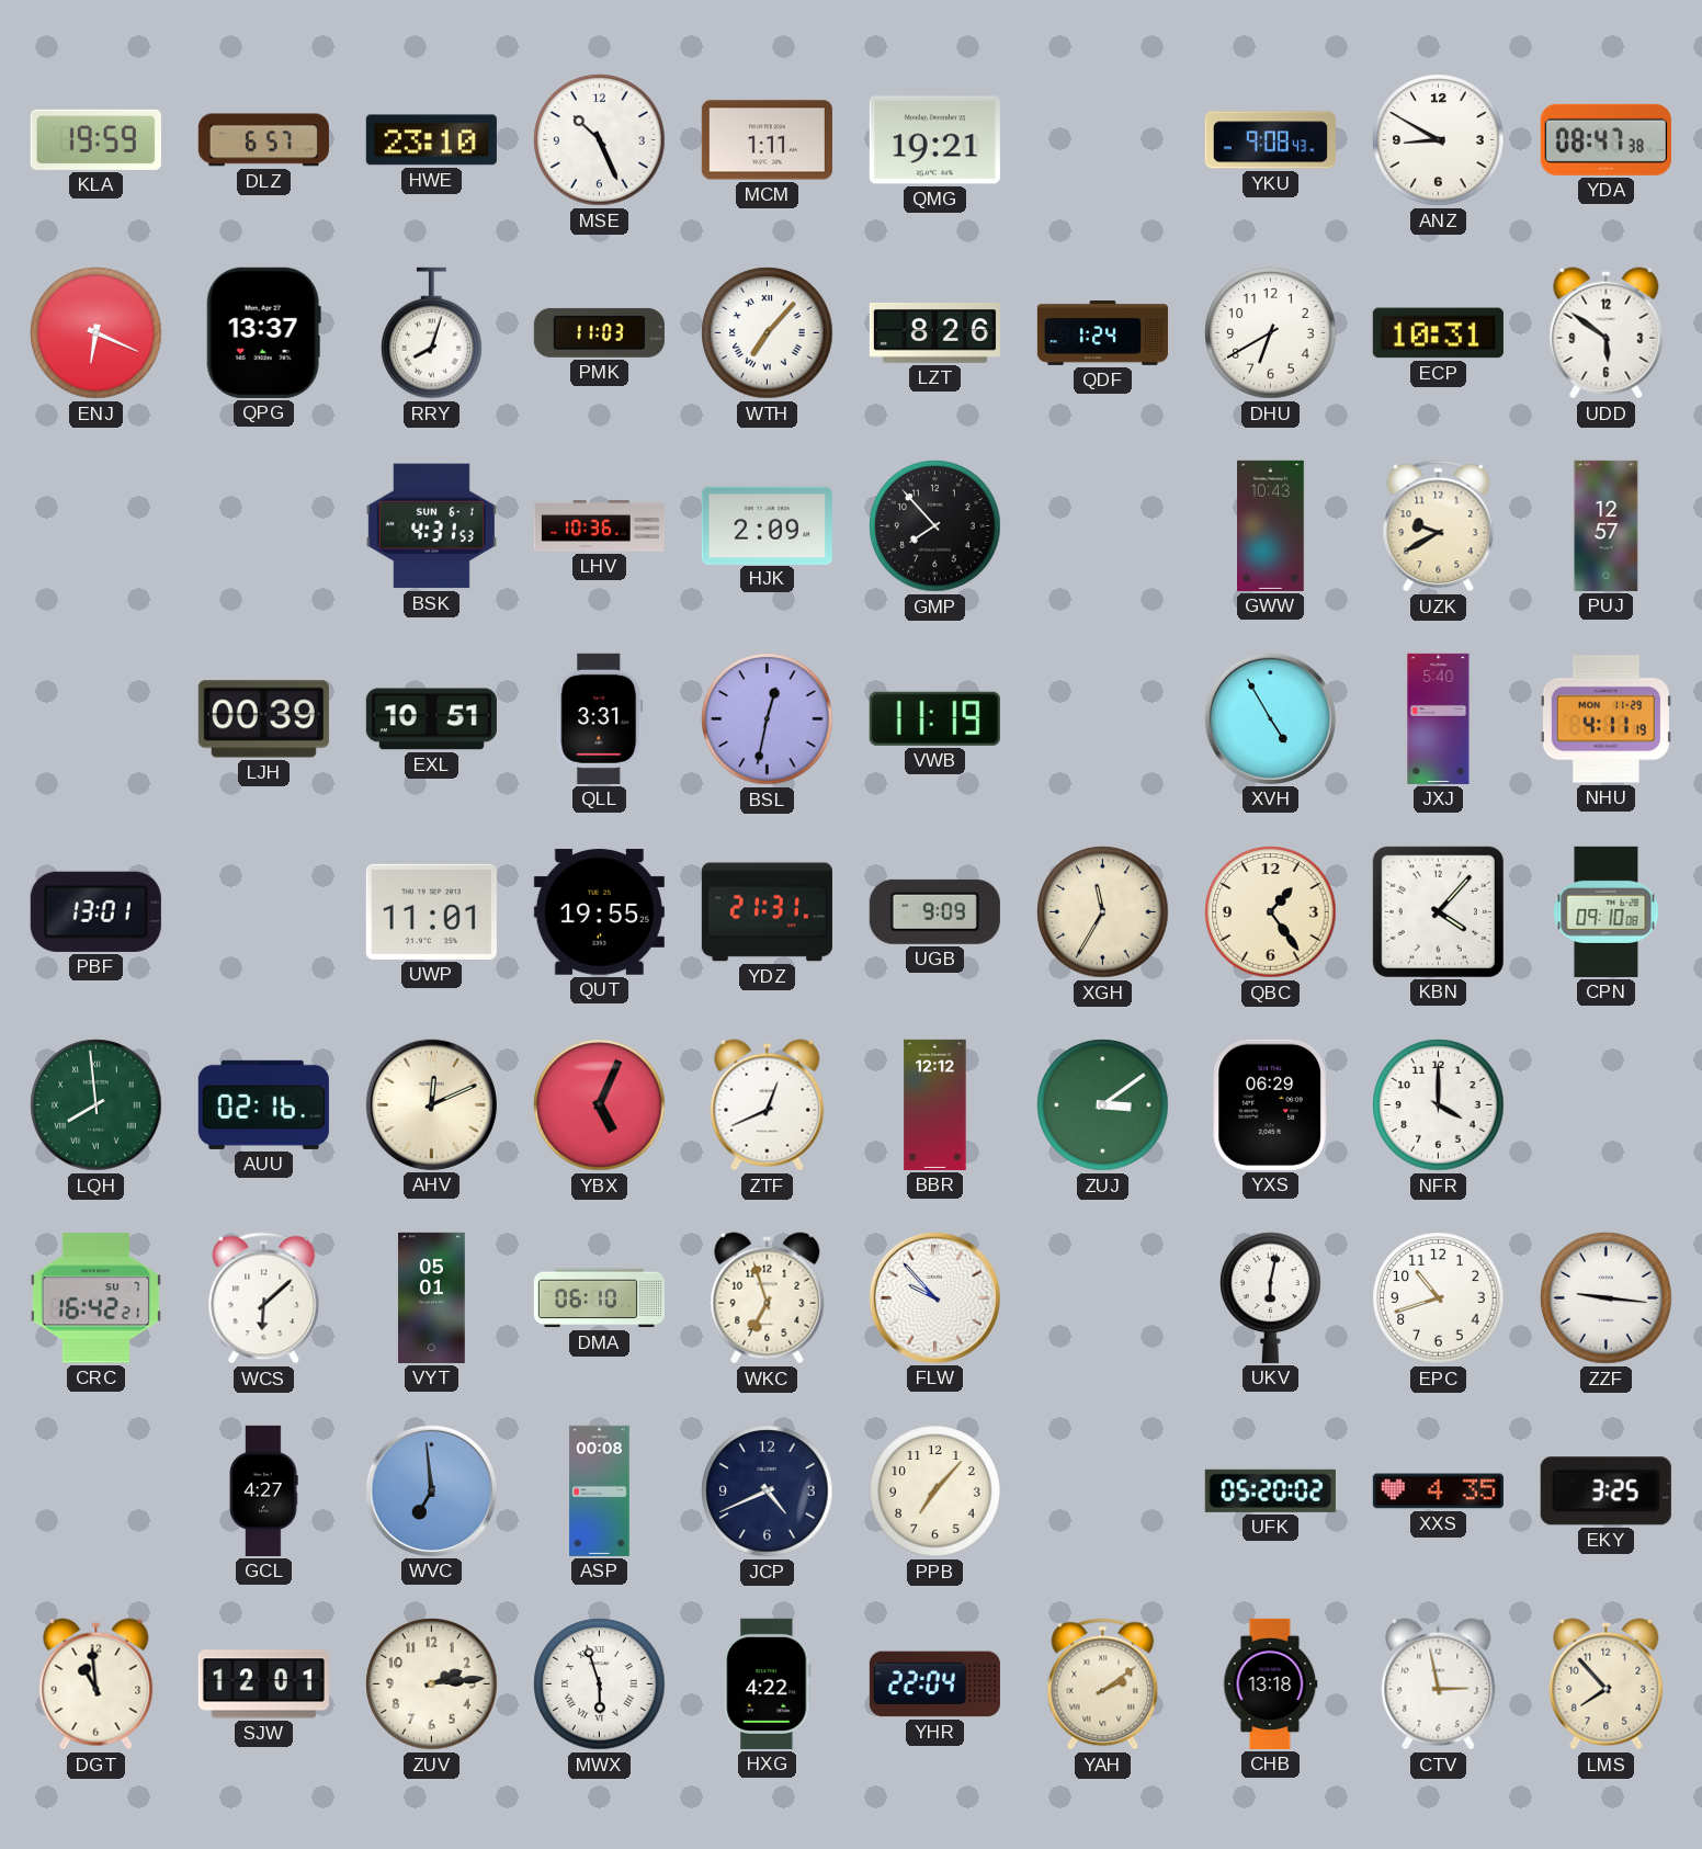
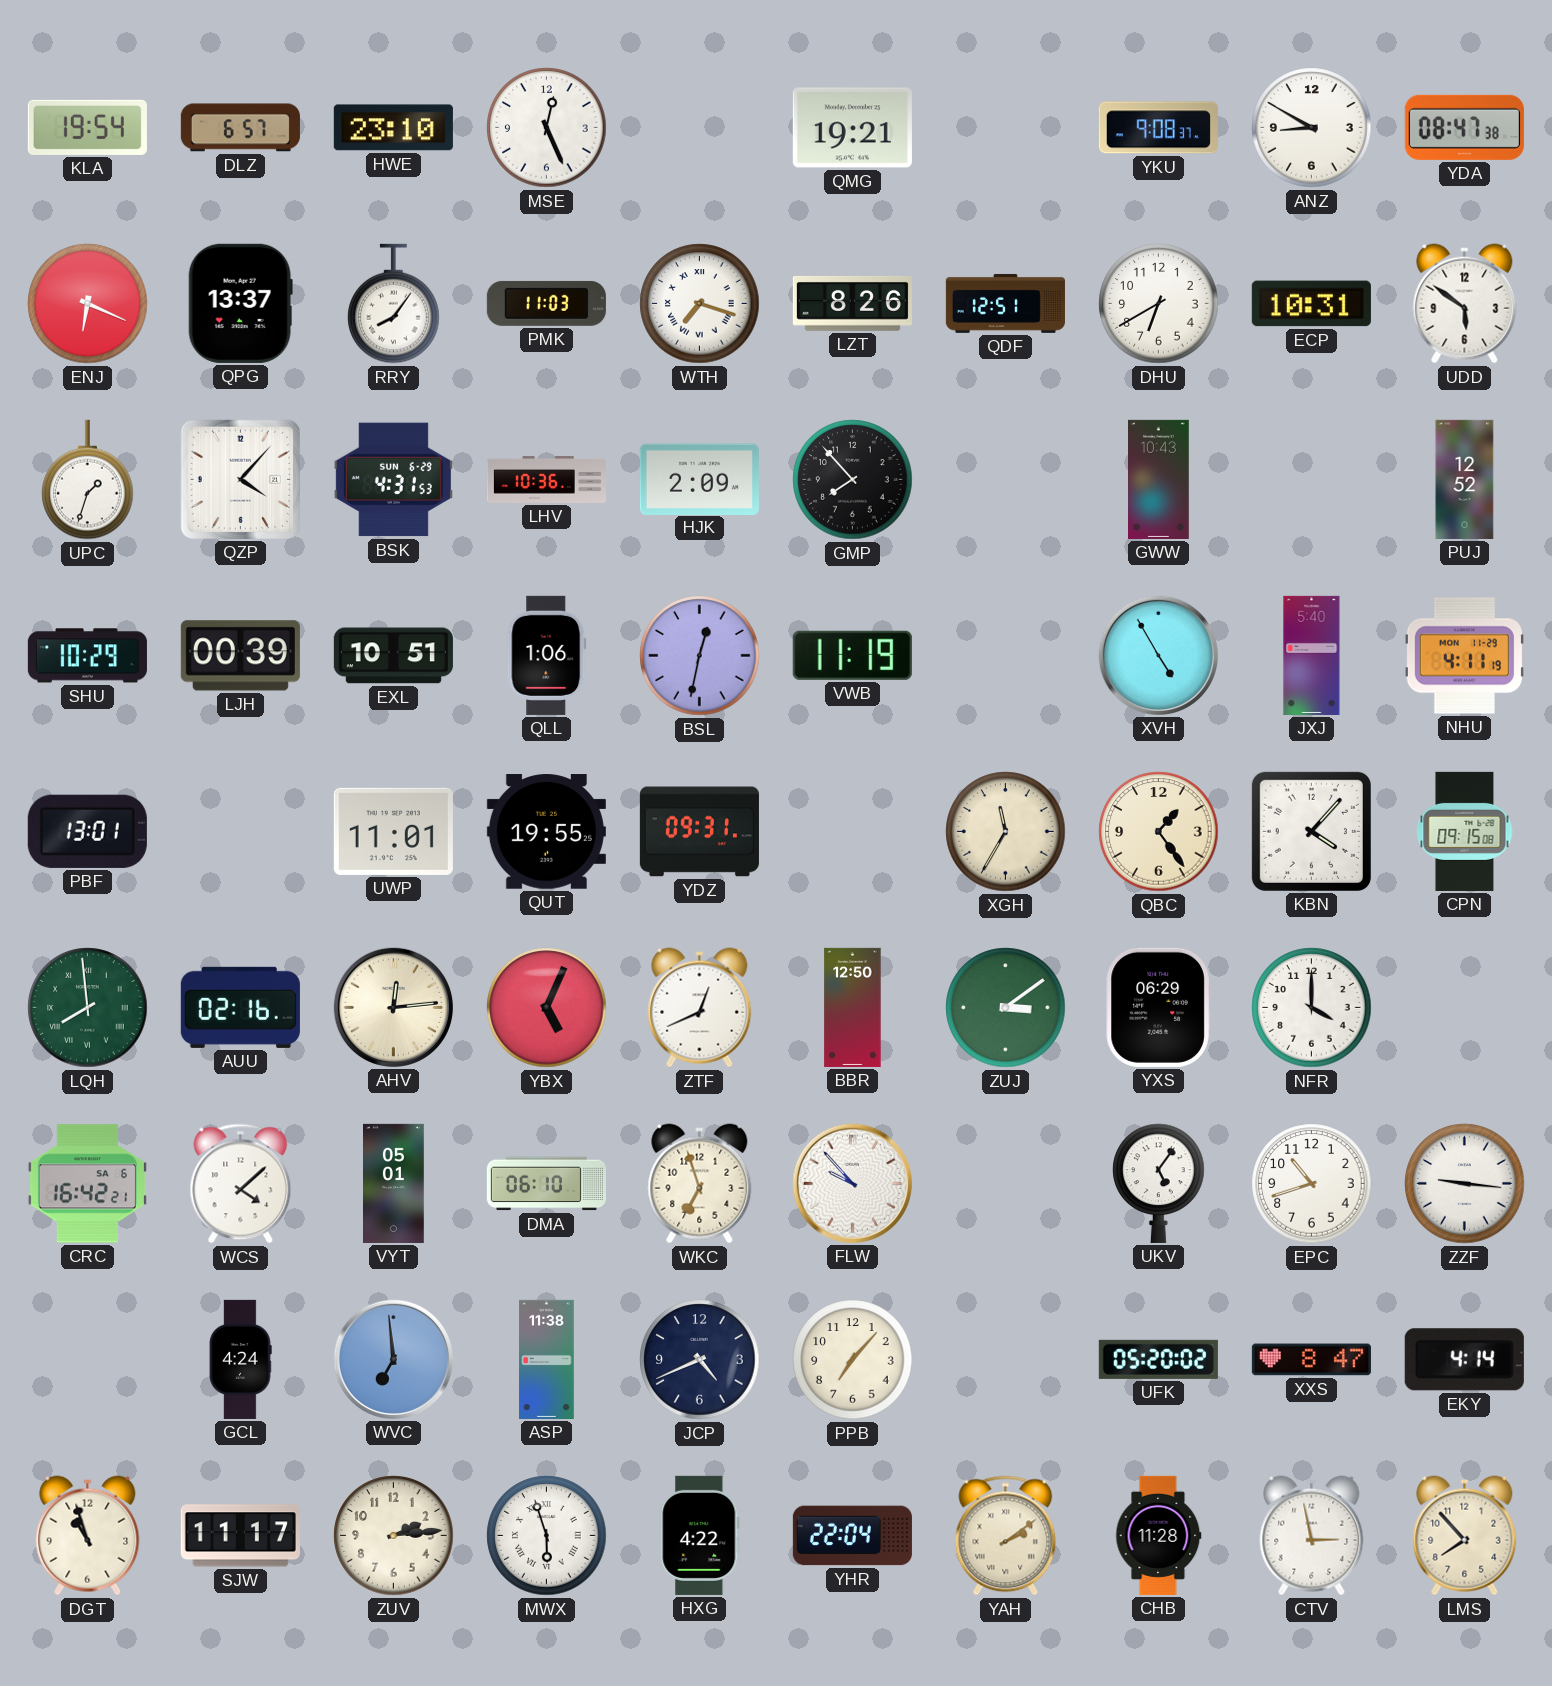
KLA: 19:59 -> 19:54
MSE: 10:26 -> 12:26
MCM: 1:11 -> none
YKU: 9:08:43 -> 9:08:37
RRY: 8:03 -> 8:06
WTH: 7:07 -> 7:18
QDF: 1:24 -> 12:51
UPC: none -> 1:33
QZP: none -> 4:07
BSK date: SUN 6-1 -> SUN 6-29
UZK: 9:40 -> none
PUJ: 12:57 -> 12:52
SHU: none -> 10:29
QLL: 3:31 -> 1:06
YDZ: 21:31 -> 09:31
UGB: 9:09 -> none
CPN: 09:10 -> 09:15
AHV: 12:11 -> 12:14
BBR: 12:12 -> 12:50
CRC date: SU 7 -> SA 6
WCS: 6:08 -> 4:08
UKV: 6:02 -> 5:06
GCL: 4:27 -> 4:24
ASP: 00:08 -> 11:38
XXS: 4:35 -> 8:47
EKY: 3:25 -> 4:14
DGT: 10:59 -> 10:57
SJW: 12:01 -> 11:17
CHB: 13:18 -> 11:28
